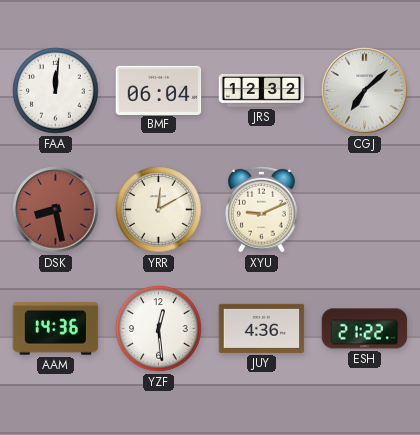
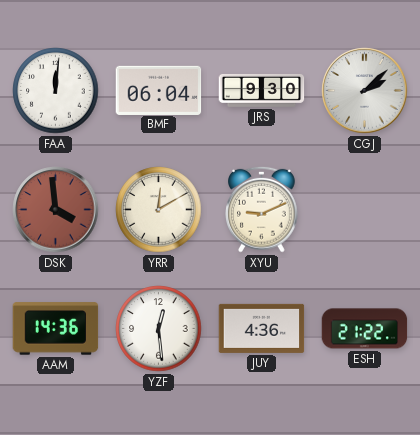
JRS: 12:32 -> 9:30
CGJ: 7:08 -> 2:08
DSK: 8:28 -> 3:59
